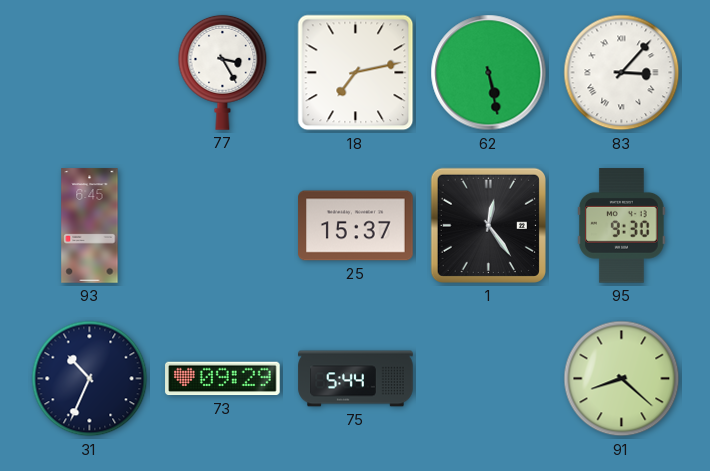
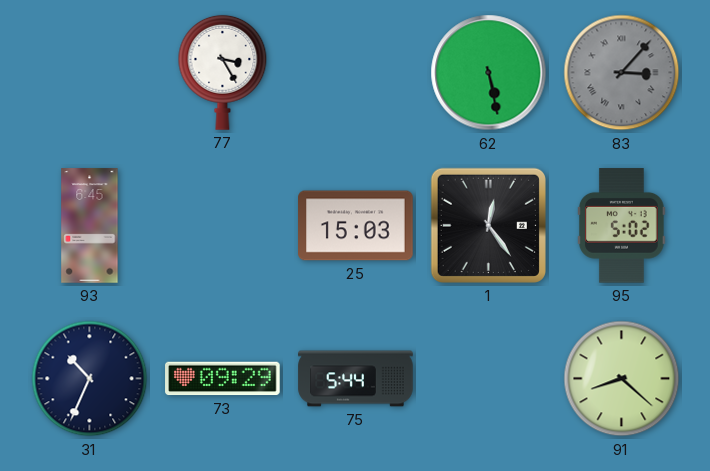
18: 7:13 -> none
83 dial: white -> grey
25: 15:37 -> 15:03
95: 9:30 -> 5:02
